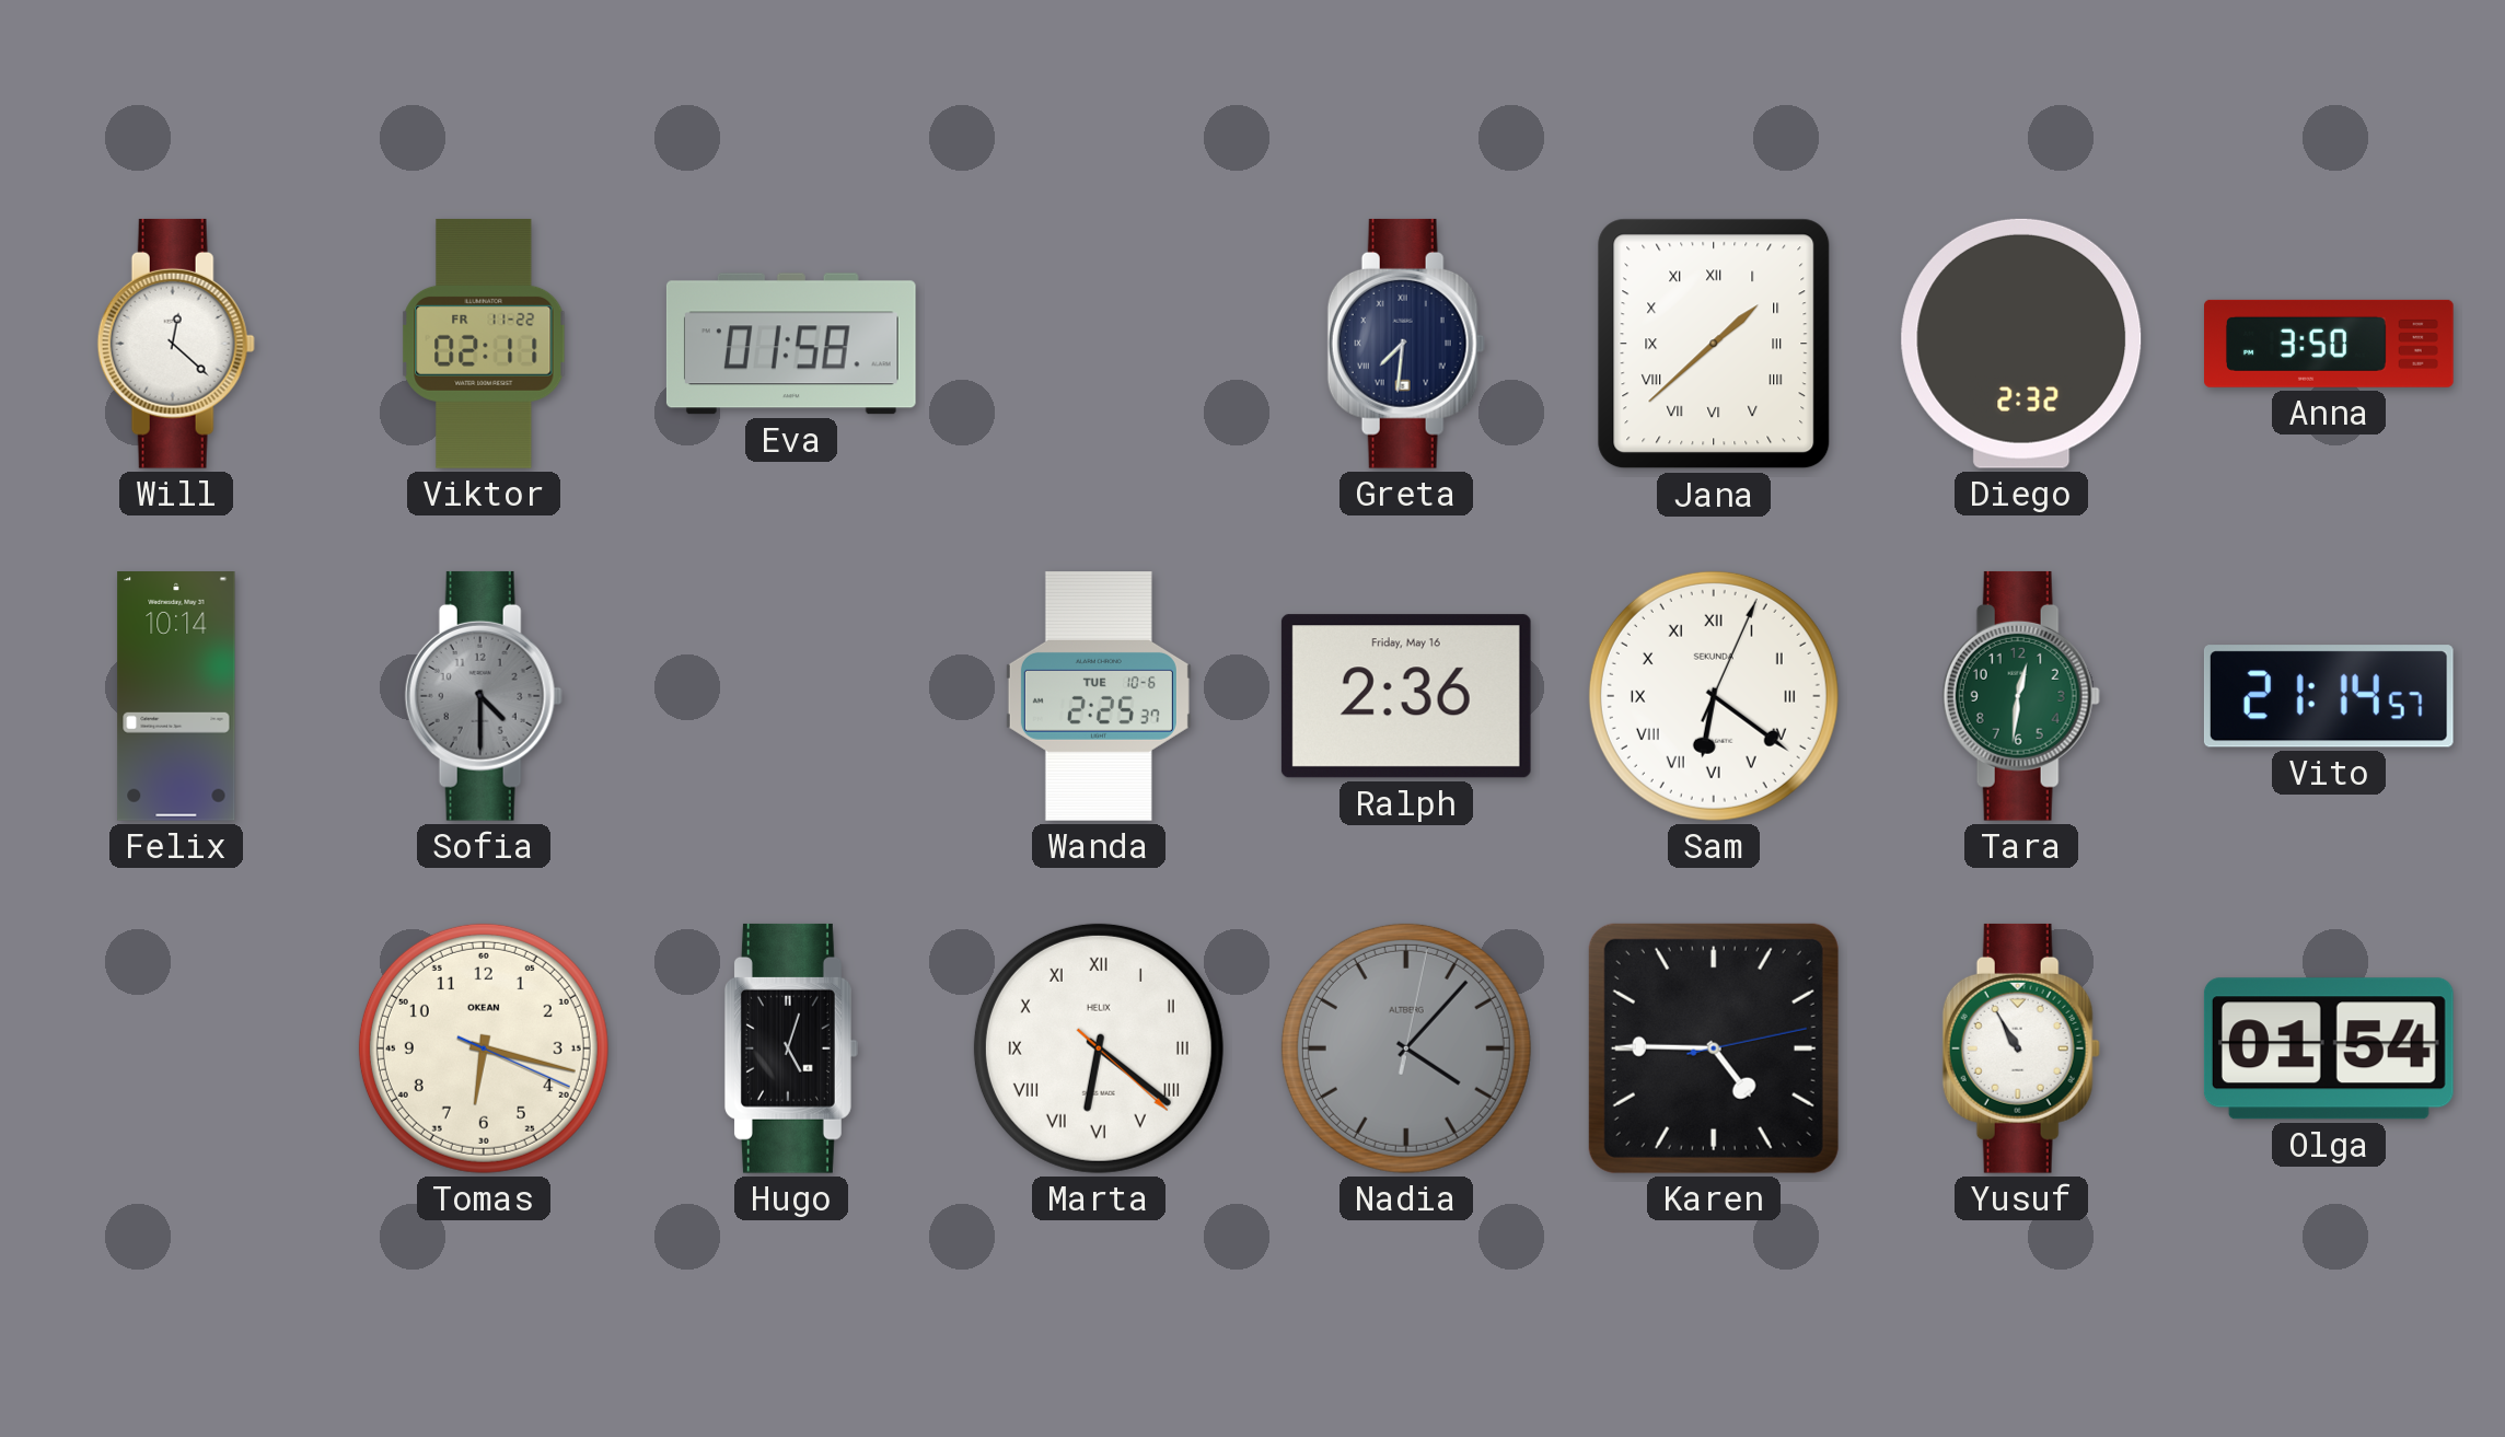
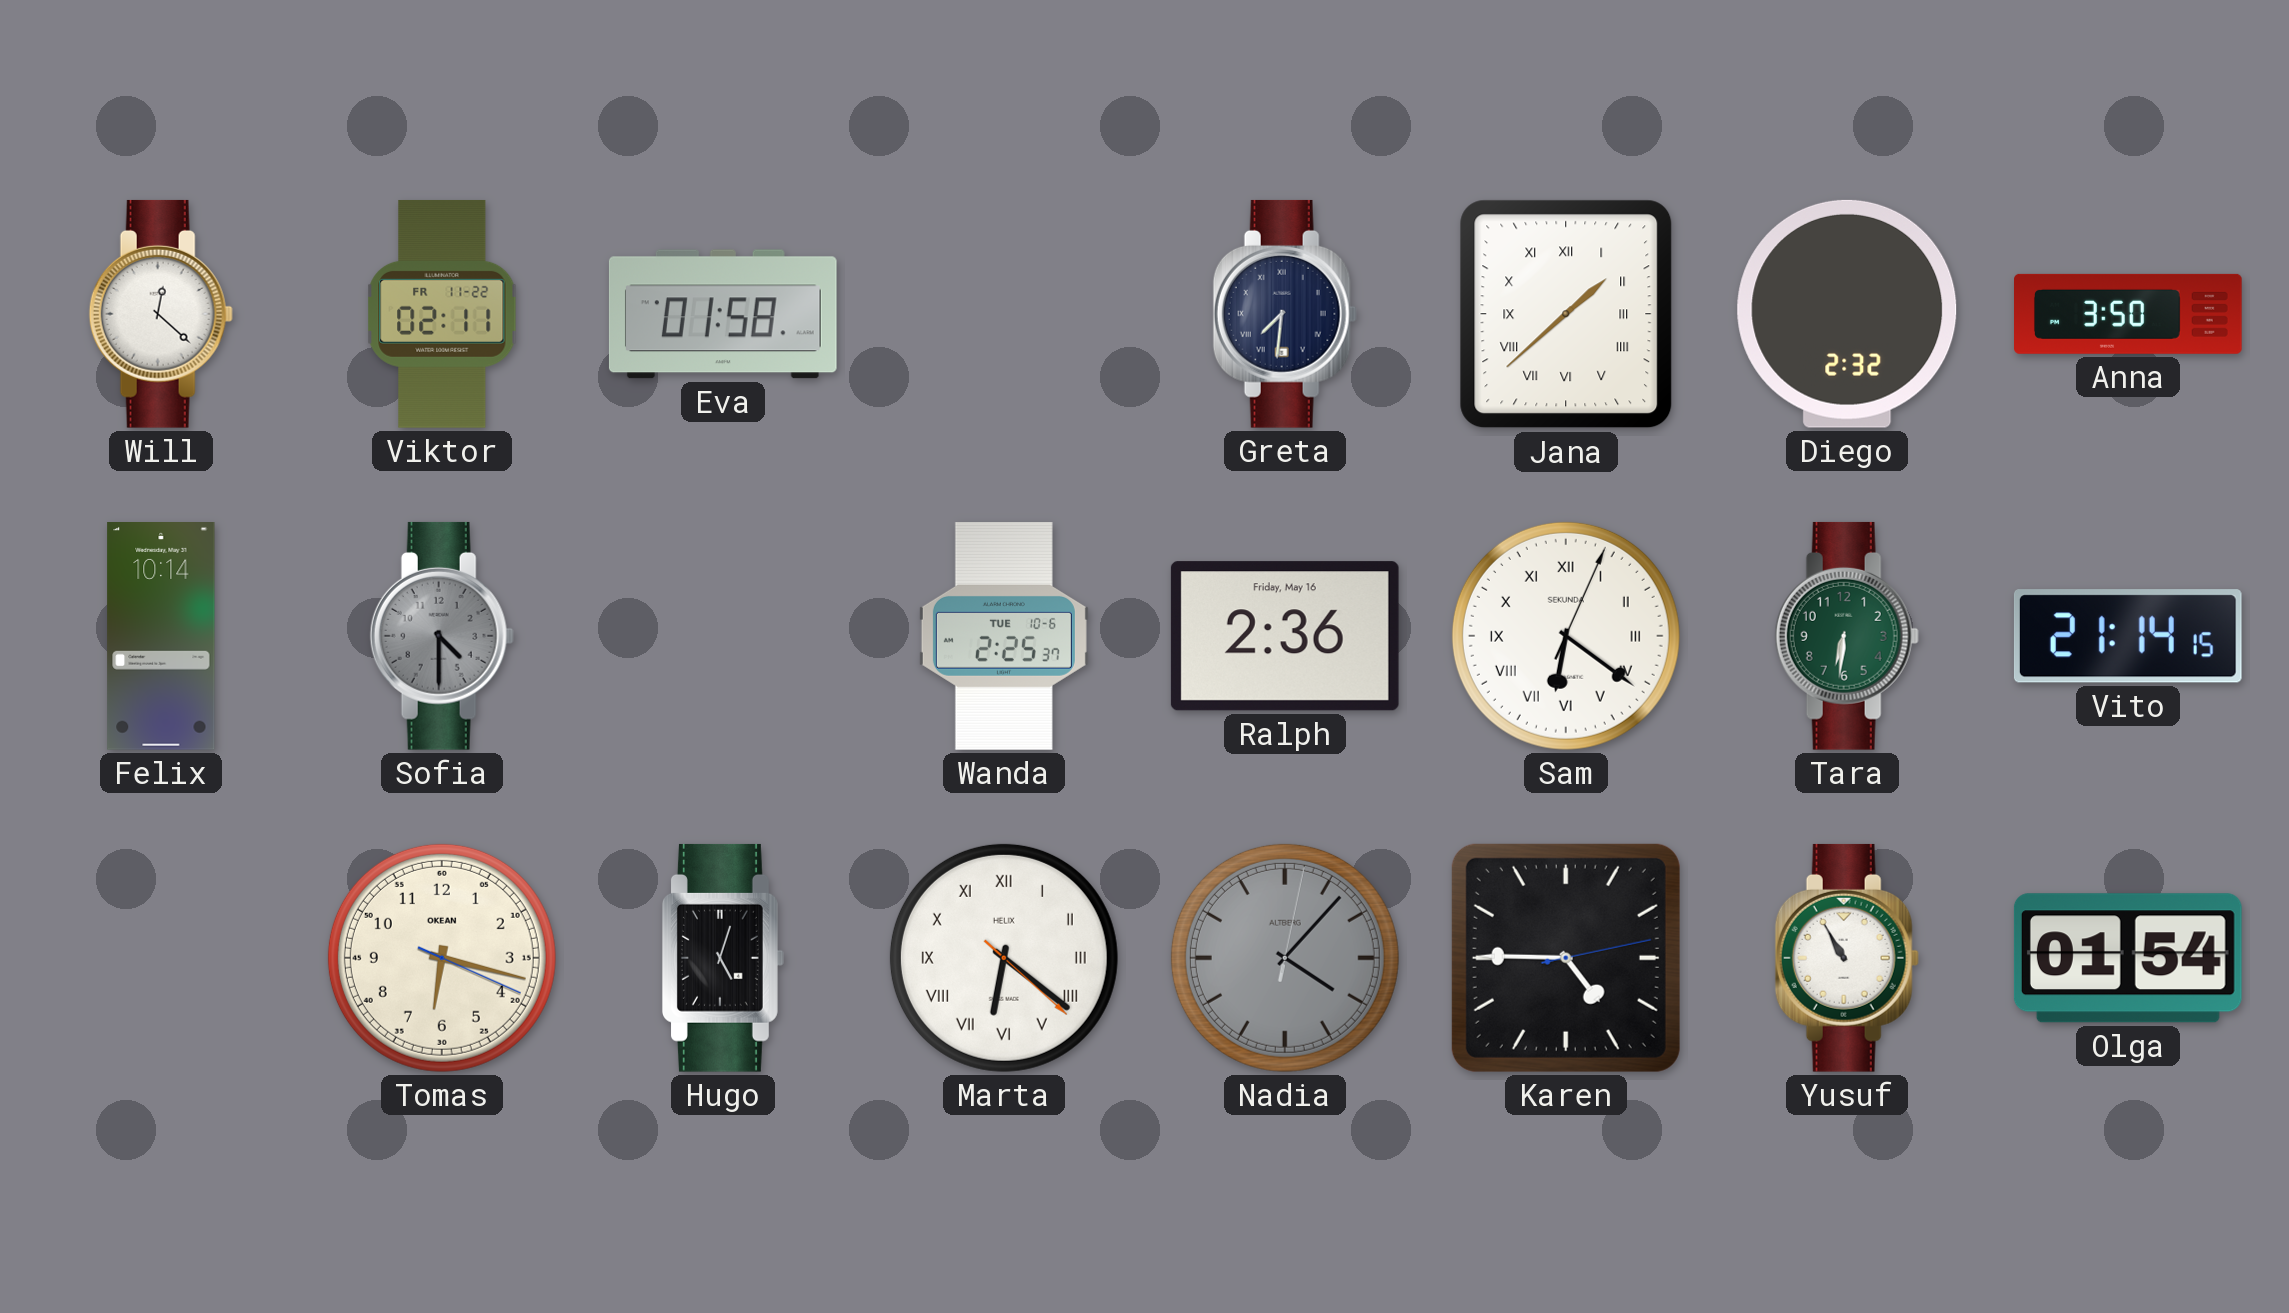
Tara: 12:31 -> 6:31
Vito: 21:14:57 -> 21:14:15
